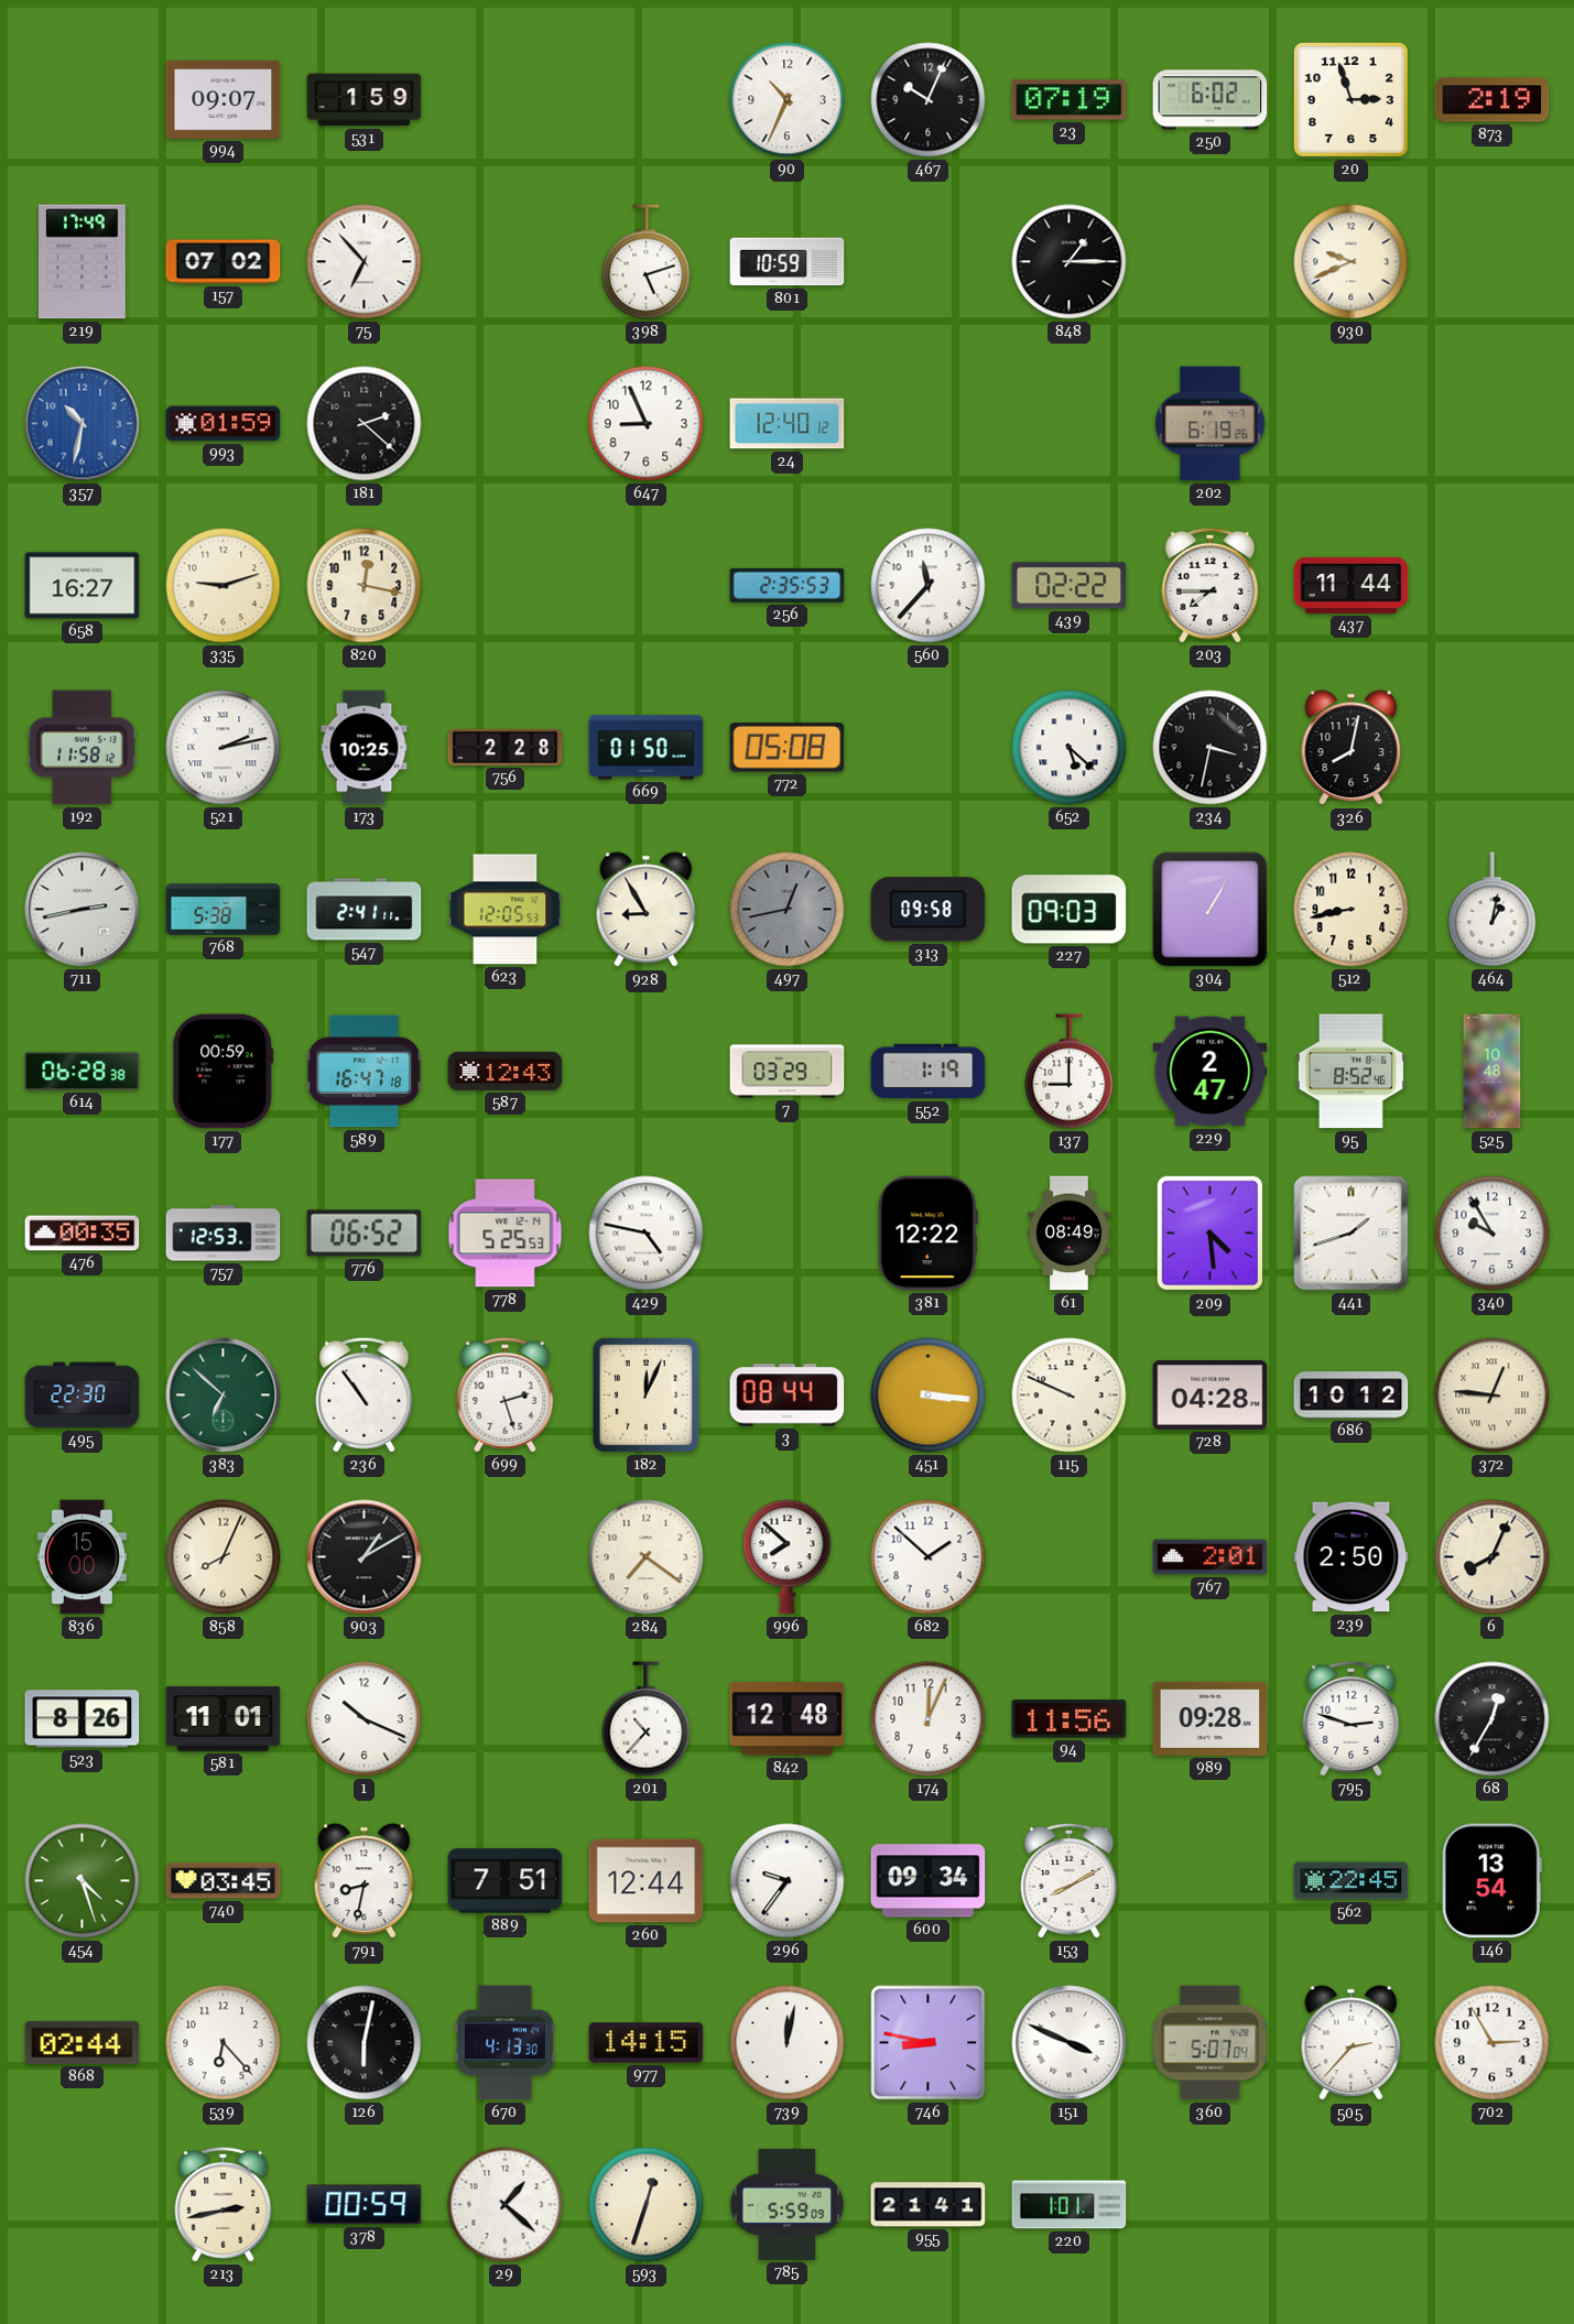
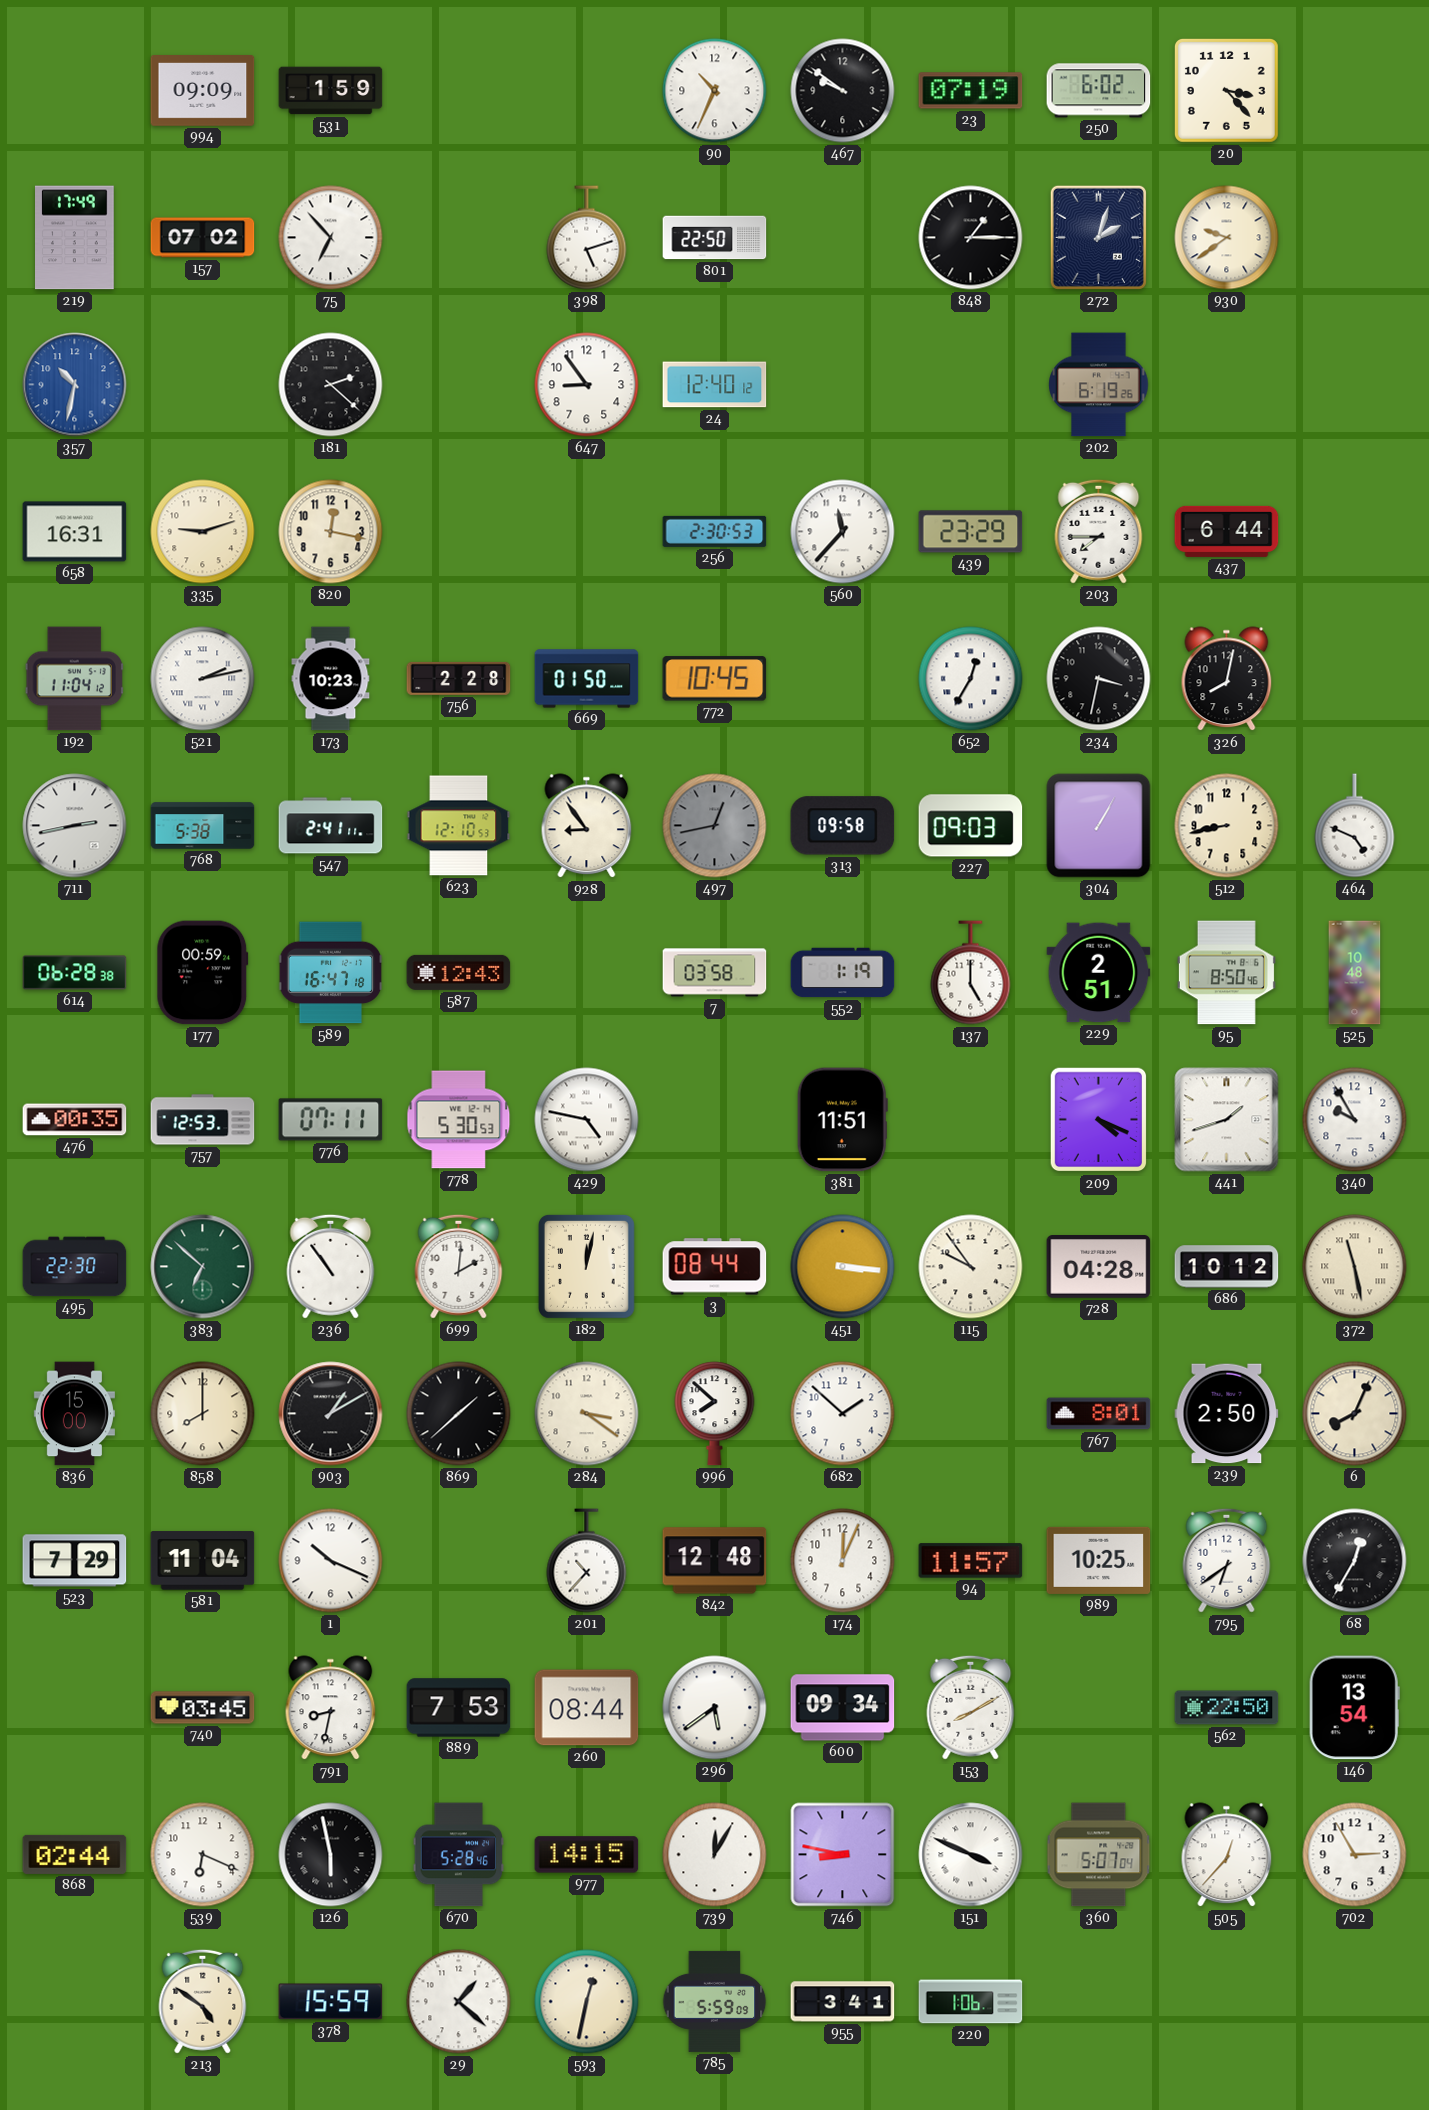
994: 09:07 -> 09:09
467: 10:04 -> 9:51
20: 2:57 -> 3:23
873: 2:19 -> none
801: 10:59 -> 22:50
272: none -> 2:03
930: 9:41 -> 9:39
993: 01:59 -> none
647: 8:56 -> 8:54
658: 16:27 -> 16:31
256: 2:35 -> 2:30
439: 02:22 -> 23:29
437: 11:44 -> 6:44
192: 11:58 -> 11:04
173: 10:25 -> 10:23
772: 05:08 -> 10:45
652: 5:22 -> 12:35
623: 12:05 -> 12:10
928: 8:55 -> 8:54
464: 1:02 -> 4:49
7: 03:29 -> 03:58
137: 9:00 -> 5:00
229: 2:47 -> 2:51
95: 8:52 -> 8:50
776: 06:52 -> 07:11
778: 5:25 -> 5:30
381: 12:22 -> 11:51
61: 08:49 -> none
209: 4:29 -> 4:19
699: 2:27 -> 2:01
182: 12:04 -> 12:02
115: 9:49 -> 9:54
372: 12:46 -> 11:28
858: 8:04 -> 8:00
869: none -> 1:38
284: 7:21 -> 3:21
767: 2:01 -> 8:01
523: 8:26 -> 7:29
581: 11:01 -> 11:04
94: 11:56 -> 11:57
989: 09:28 -> 10:25
795: 2:48 -> 6:39
454: 4:27 -> none
889: 7:51 -> 7:53
260: 12:44 -> 08:44
296: 9:36 -> 5:39
562: 22:45 -> 22:50
539: 6:23 -> 6:19
126: 6:02 -> 5:58
670: 4:13 -> 5:28
739: 12:02 -> 12:05
505: 2:37 -> 12:37
213: 2:43 -> 4:51
378: 00:59 -> 15:59
593: 12:33 -> 12:32
955: 21:41 -> 3:41
220: 1:01 -> 1:06
